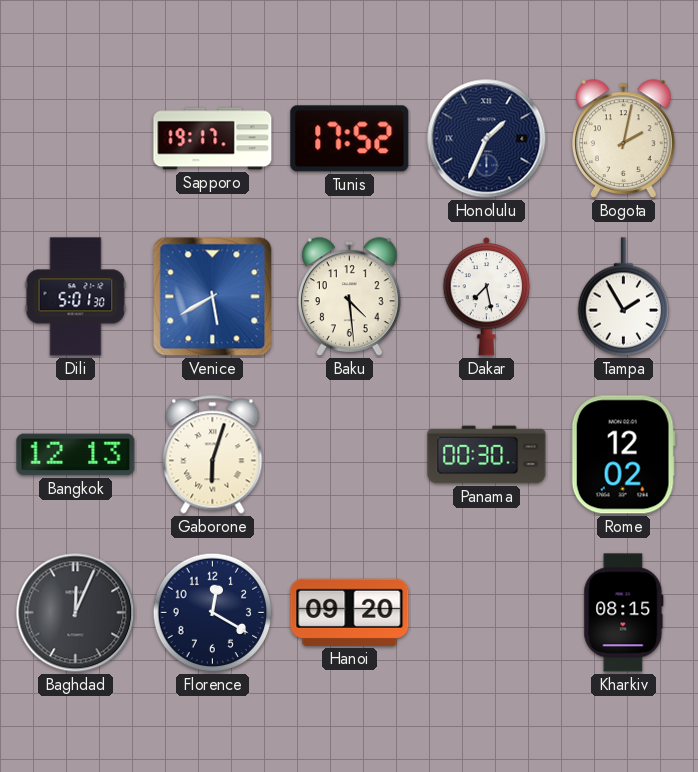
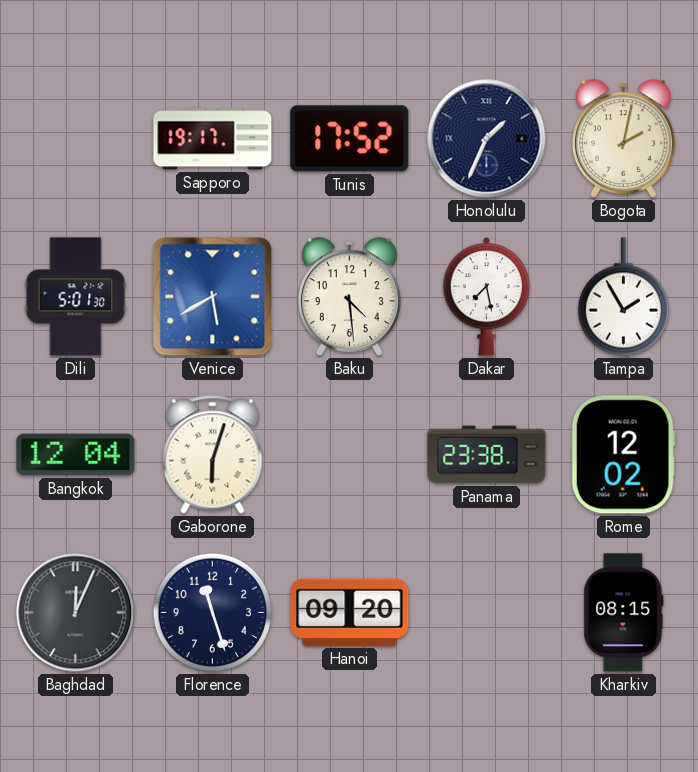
Bangkok: 12:13 -> 12:04
Panama: 00:30 -> 23:38
Florence: 12:20 -> 11:27
